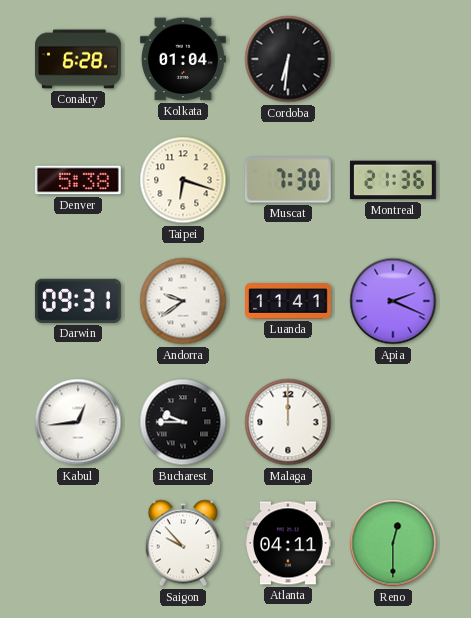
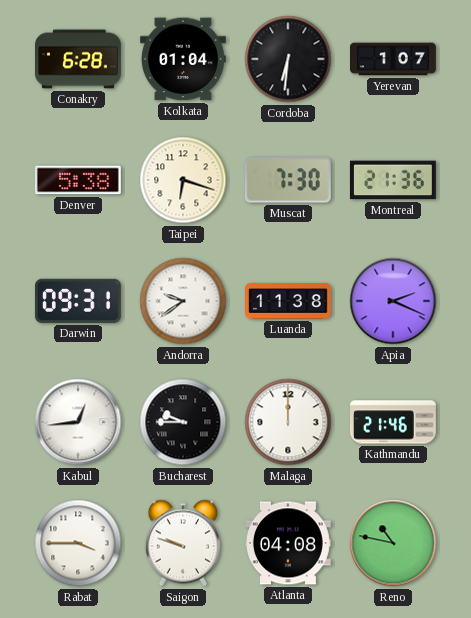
Yerevan: none -> 1:07
Luanda: 11:41 -> 11:38
Kathmandu: none -> 21:46
Rabat: none -> 3:45
Saigon: 9:53 -> 9:48
Atlanta: 04:11 -> 04:08
Reno: 12:30 -> 10:47
